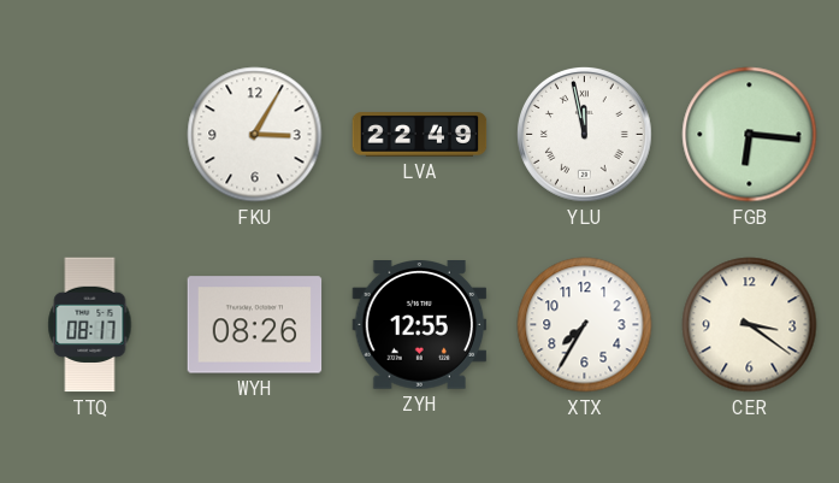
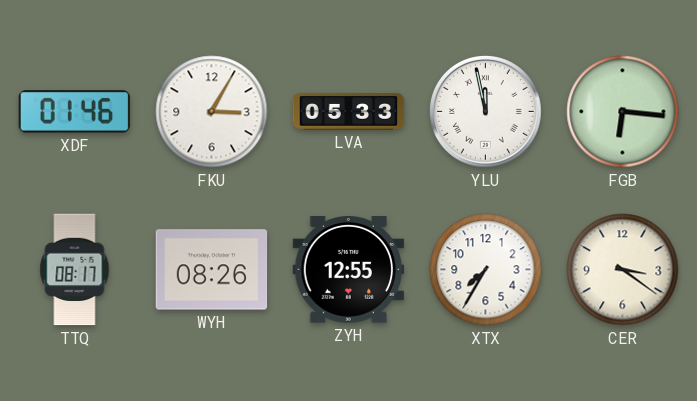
XDF: none -> 01:46
LVA: 22:49 -> 05:33
